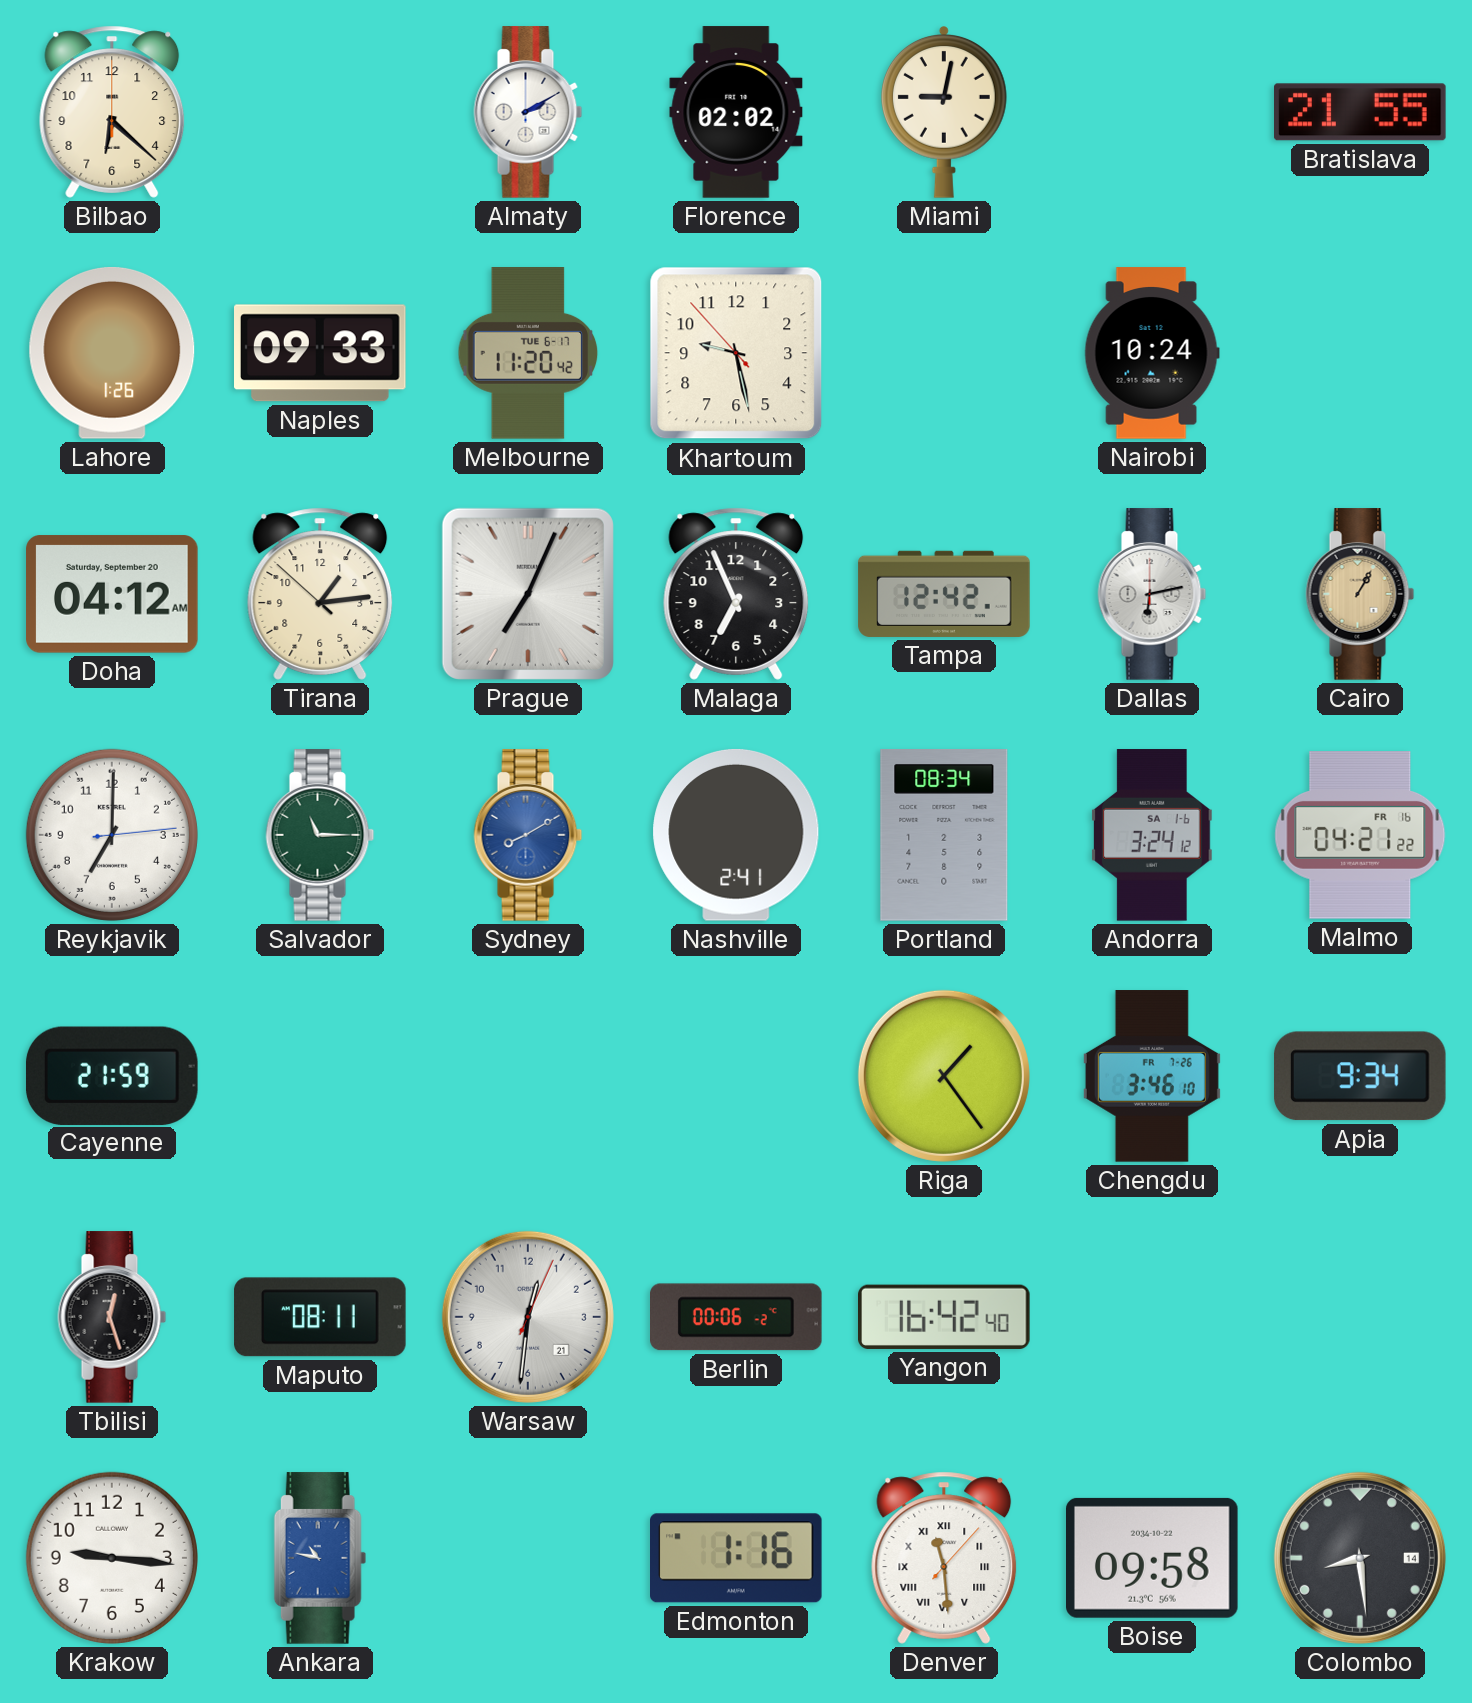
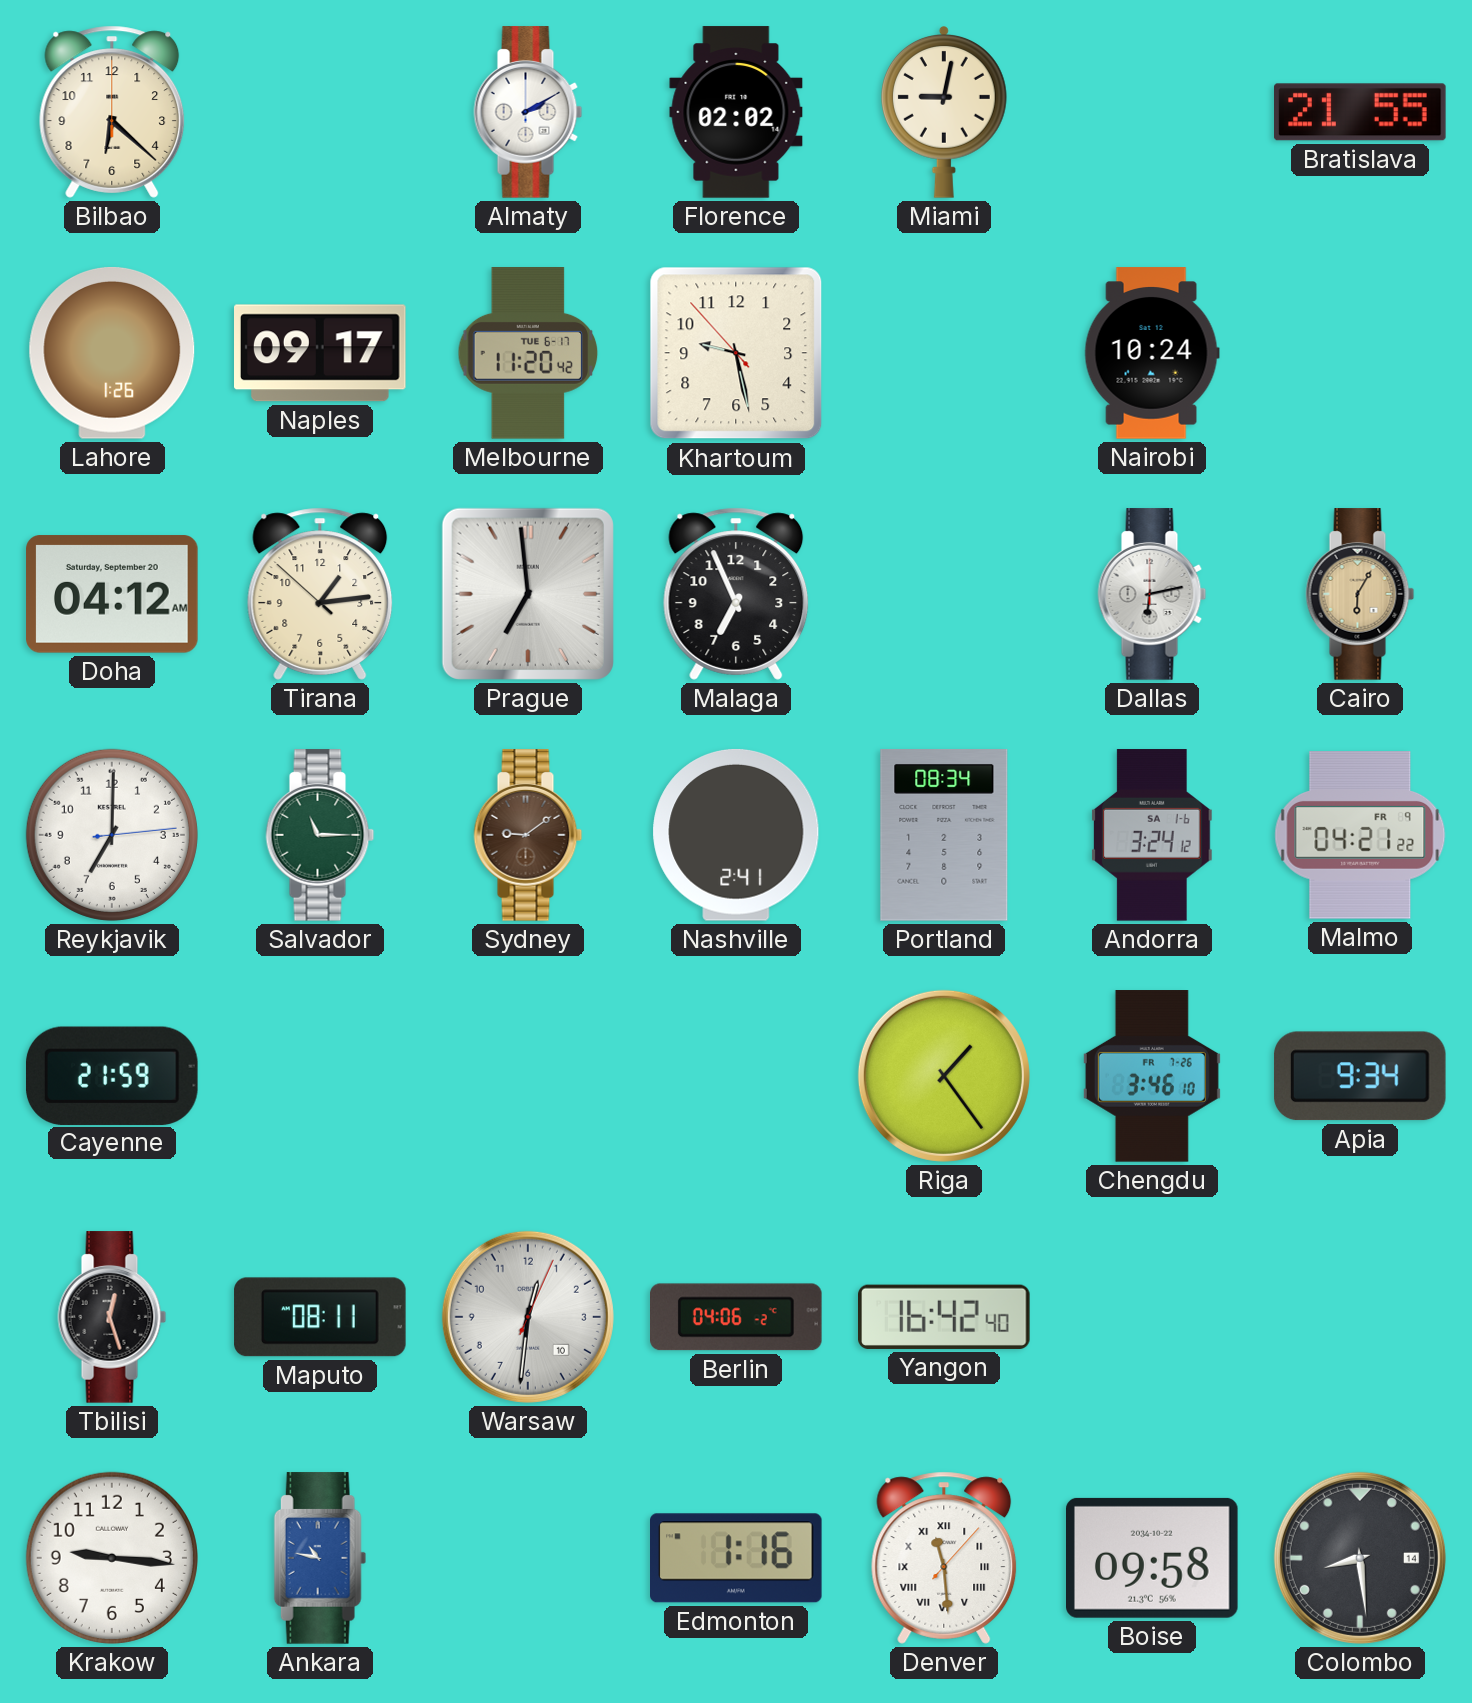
Naples: 09:33 -> 09:17
Prague: 7:04 -> 6:59
Tampa: 12:42 -> none
Cairo: 1:05 -> 6:05
Sydney: 8:10 -> 9:09
Sydney dial: blue -> brown
Malmo date: FR 16 -> FR 9
Warsaw date: 21 -> 10
Berlin: 00:06 -> 04:06
